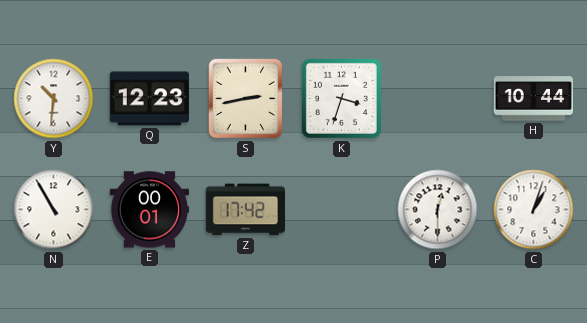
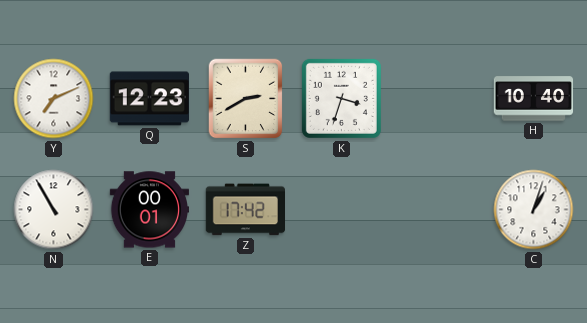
Y: 10:31 -> 7:11
S: 2:43 -> 2:40
H: 10:44 -> 10:40
P: 12:30 -> none
